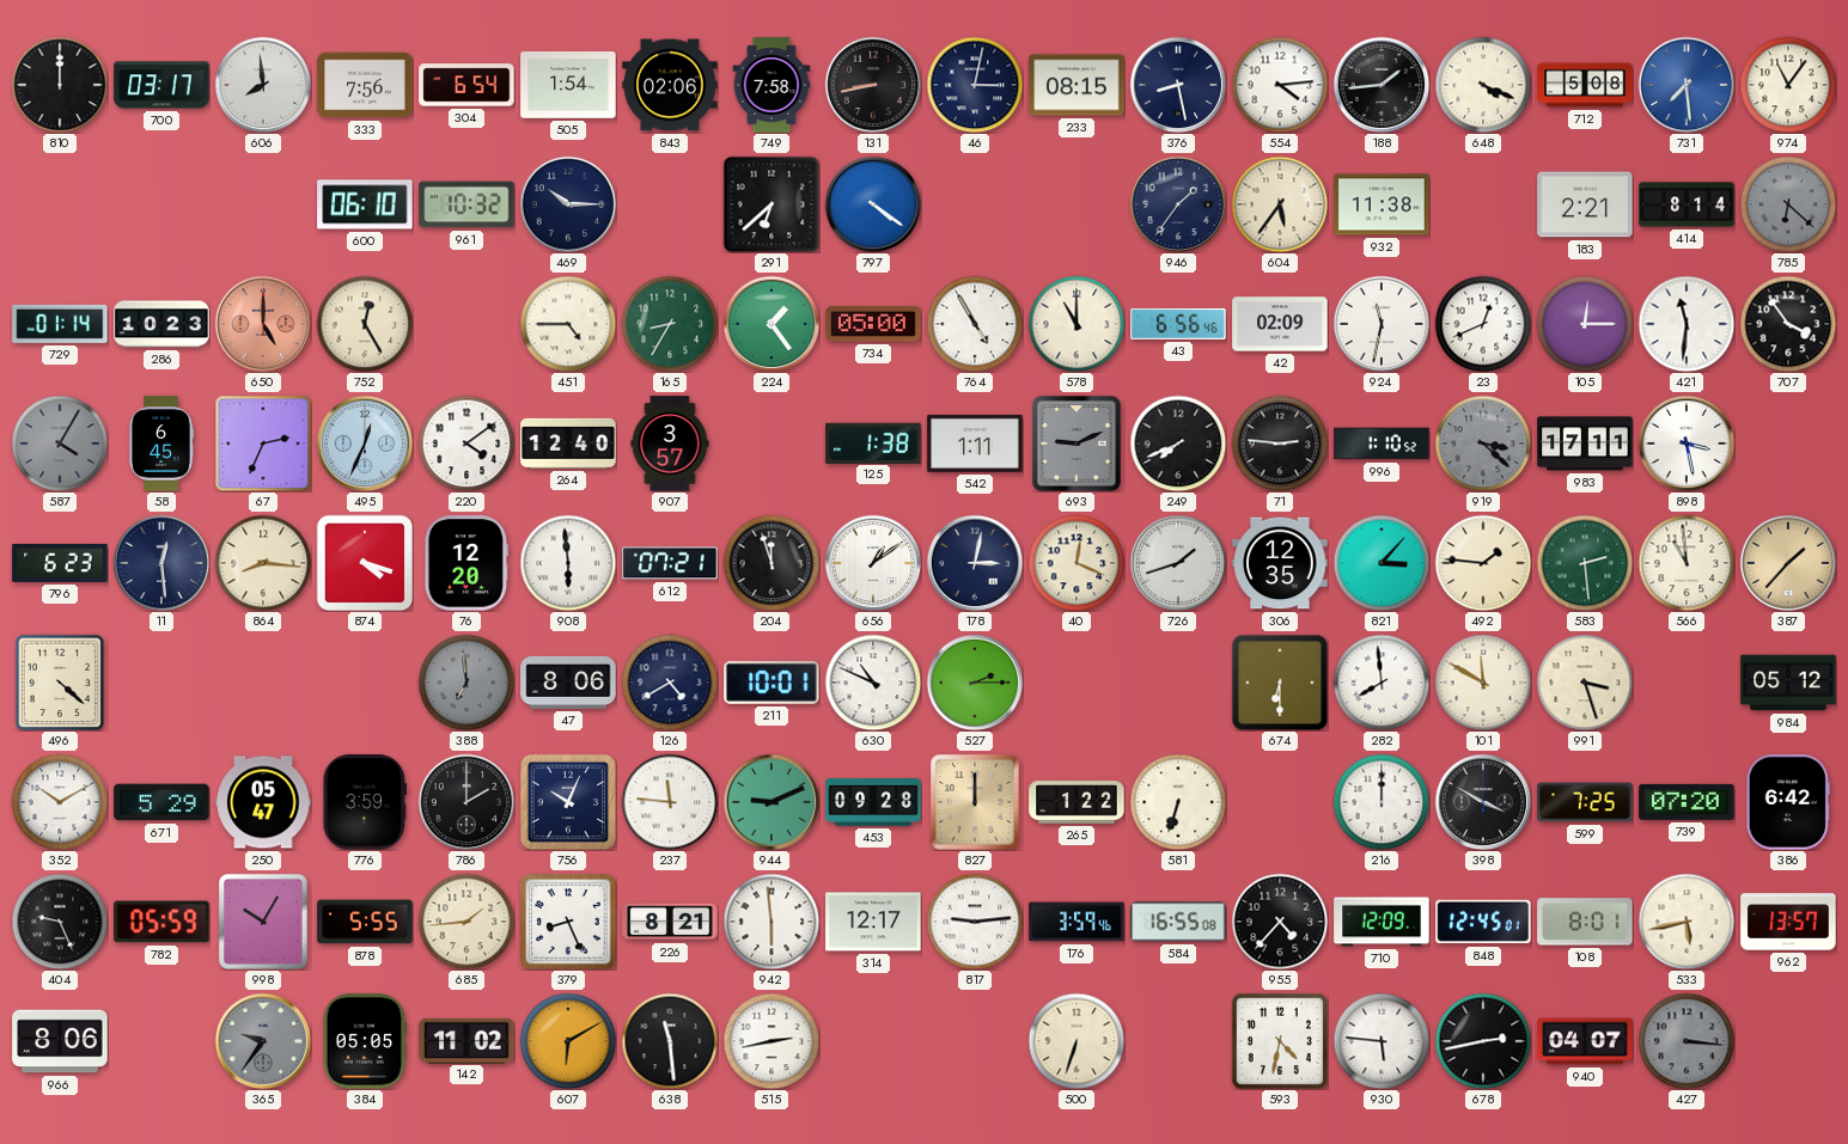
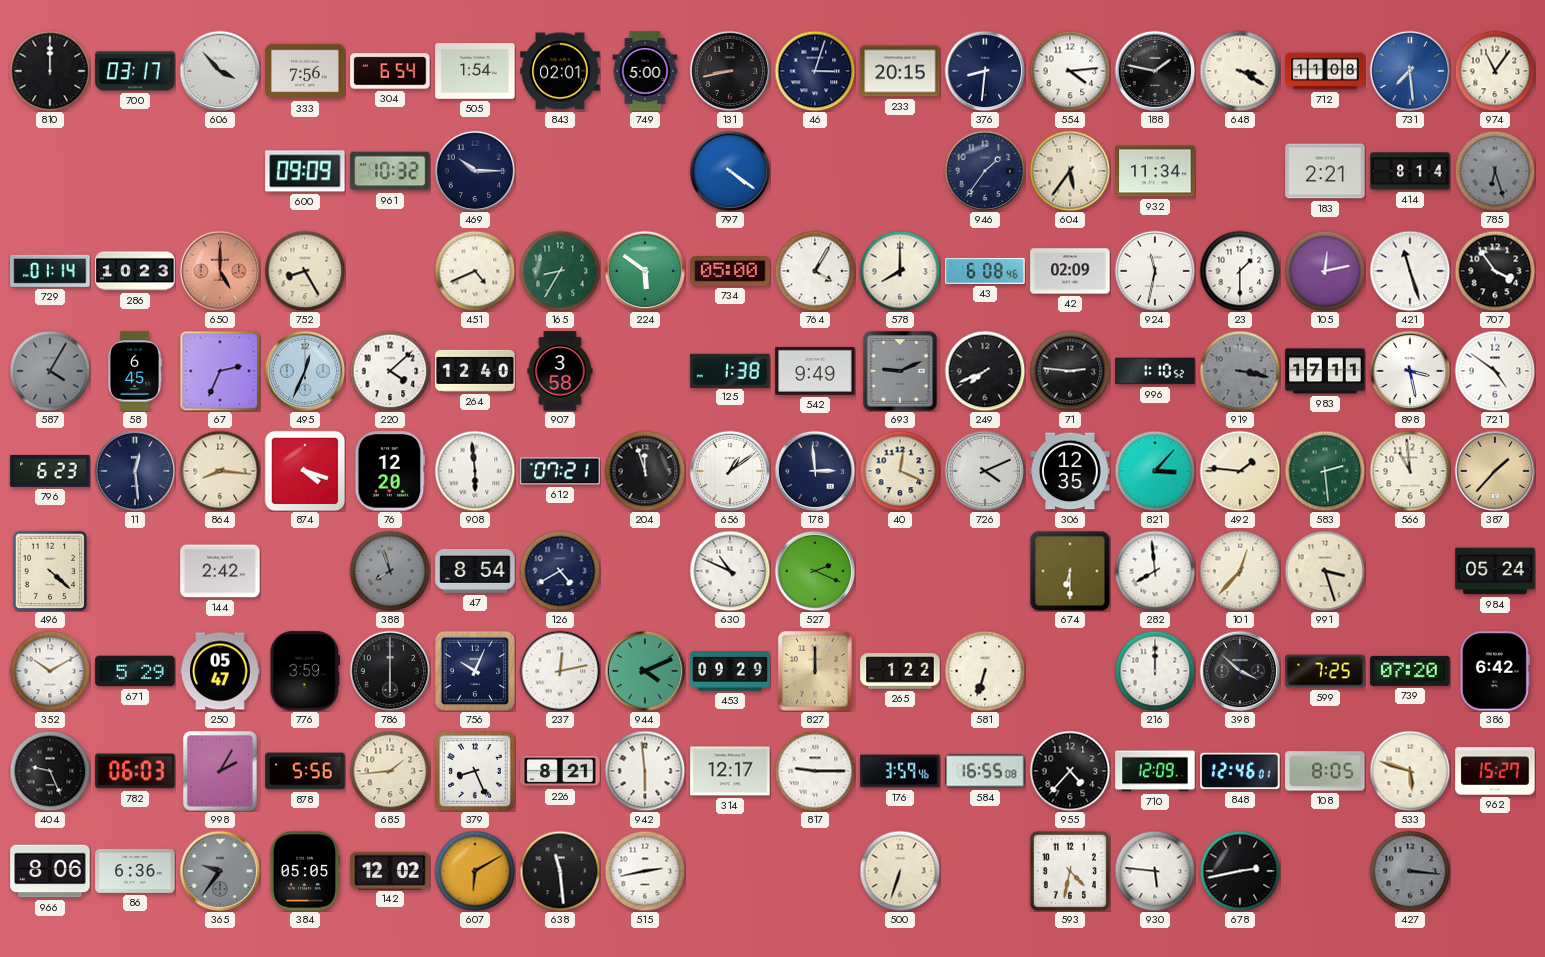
606: 7:59 -> 3:53
843: 02:06 -> 02:01
749: 7:58 -> 5:00
46: 3:02 -> 3:03
233: 08:15 -> 20:15
376: 8:28 -> 8:31
188: 1:44 -> 1:47
648: 4:19 -> 3:20
712: 5:08 -> 11:08
600: 06:10 -> 09:09
291: 6:38 -> none
932: 11:38 -> 11:34
785: 6:22 -> 6:27
752: 12:25 -> 8:25
451: 4:45 -> 4:41
224: 1:24 -> 5:51
764: 4:55 -> 4:05
578: 11:00 -> 8:00
43: 6:56 -> 6:08
23: 12:41 -> 1:30
105: 12:15 -> 12:13
421: 11:31 -> 11:27
220: 4:09 -> 4:08
907: 3:57 -> 3:58
542: 1:11 -> 9:49
919: 3:22 -> 3:17
721: none -> 4:51
178: 3:02 -> 2:59
726: 1:42 -> 4:11
144: none -> 2:42
388: 6:59 -> 7:57
47: 8:06 -> 8:54
211: 10:01 -> none
527: 2:15 -> 2:19
101: 11:50 -> 12:37
984: 05:12 -> 05:24
786: 2:00 -> 6:00
237: 11:46 -> 12:13
944: 9:11 -> 4:11
453: 09:28 -> 09:29
398: 3:50 -> 3:52
782: 05:59 -> 06:03
998: 10:05 -> 2:05
878: 5:55 -> 5:56
817: 9:14 -> 9:15
848: 12:45 -> 12:46
108: 8:01 -> 8:05
533: 5:43 -> 5:48
962: 13:57 -> 15:27
86: none -> 6:36
142: 11:02 -> 12:02
940: 04:07 -> none
